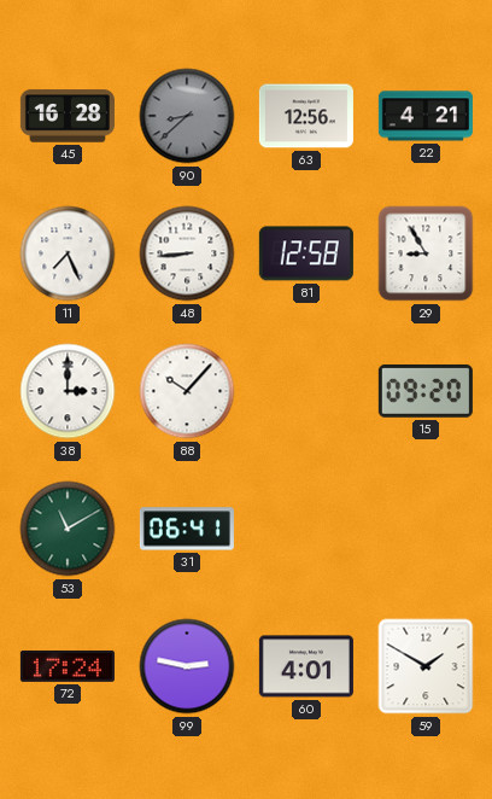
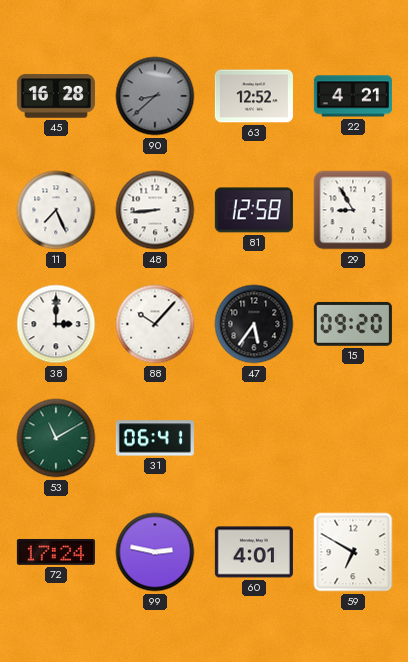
63: 12:56 -> 12:52
47: none -> 5:36
59: 1:50 -> 6:50
